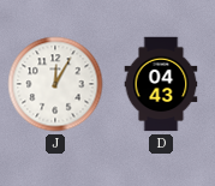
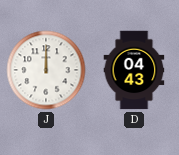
J: 12:05 -> 12:00
